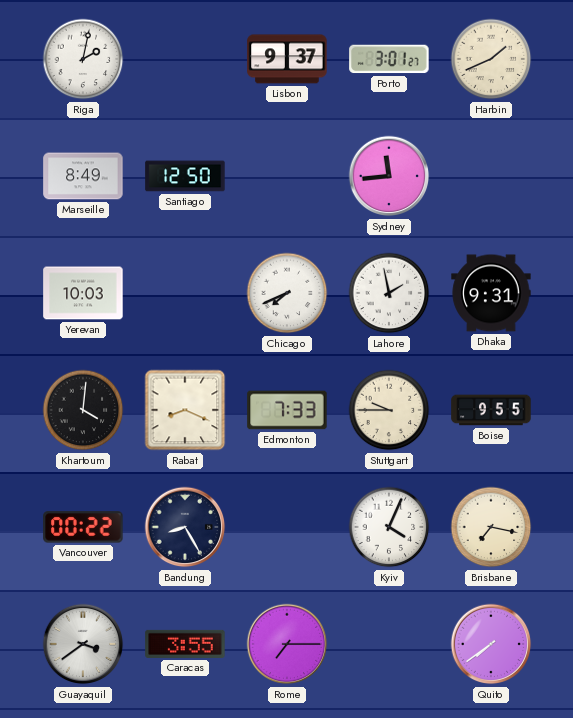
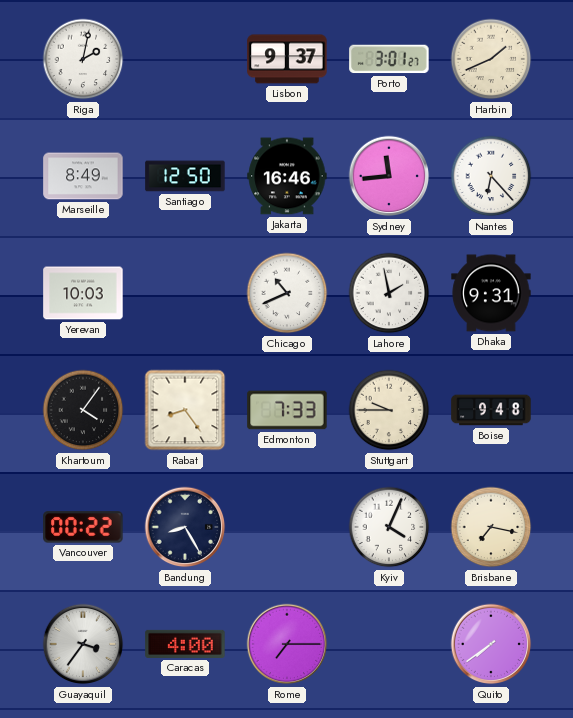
Jakarta: none -> 16:46
Nantes: none -> 6:23
Chicago: 7:41 -> 10:41
Khartoum: 4:01 -> 4:06
Rabat: 8:19 -> 8:24
Boise: 9:55 -> 9:48
Guayaquil: 3:39 -> 3:36
Caracas: 3:55 -> 4:00
